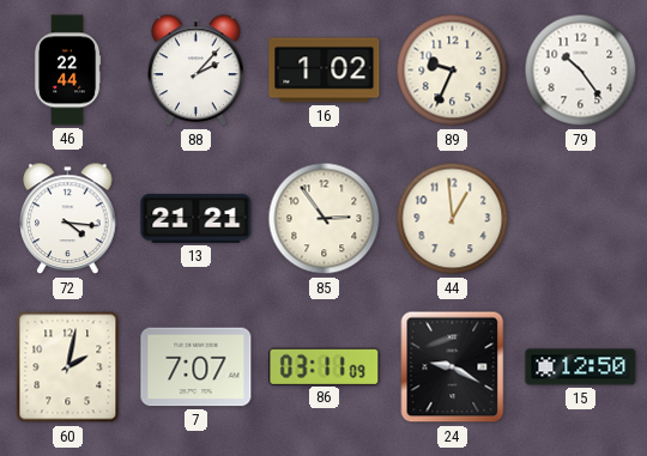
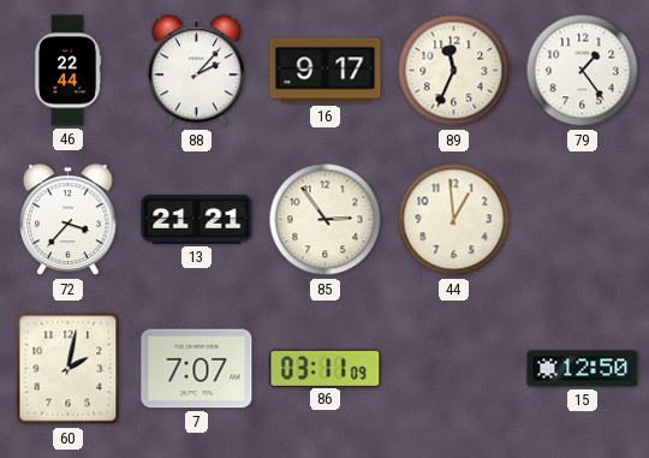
16: 1:02 -> 9:17
89: 9:34 -> 11:34
79: 10:24 -> 1:24
72: 4:16 -> 3:37
24: 9:20 -> none
